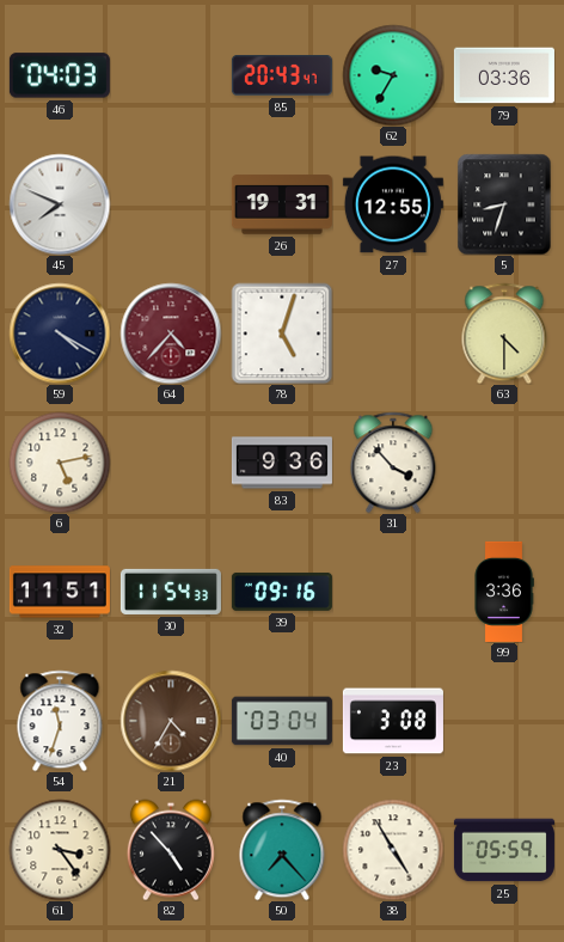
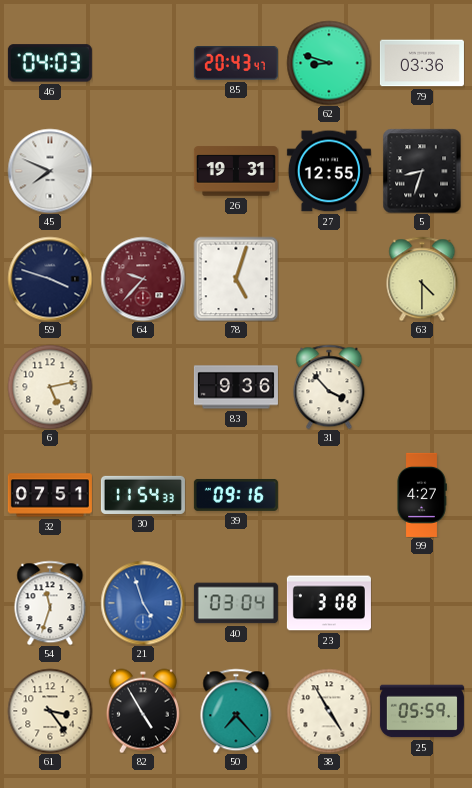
62: 9:35 -> 8:48
59: 4:20 -> 3:48
64: 4:37 -> 9:37
32: 11:51 -> 07:51
99: 3:36 -> 4:27
21: 4:35 -> 4:57
21 dial: brown -> blue
82: 4:53 -> 4:55
